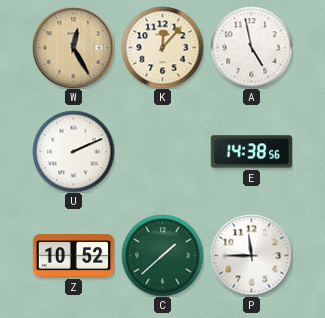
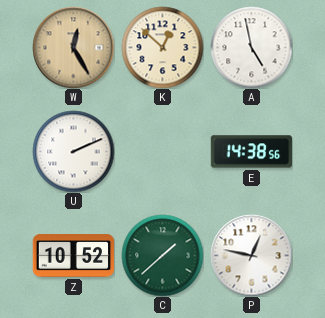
K: 12:07 -> 12:52
P: 11:45 -> 12:47
